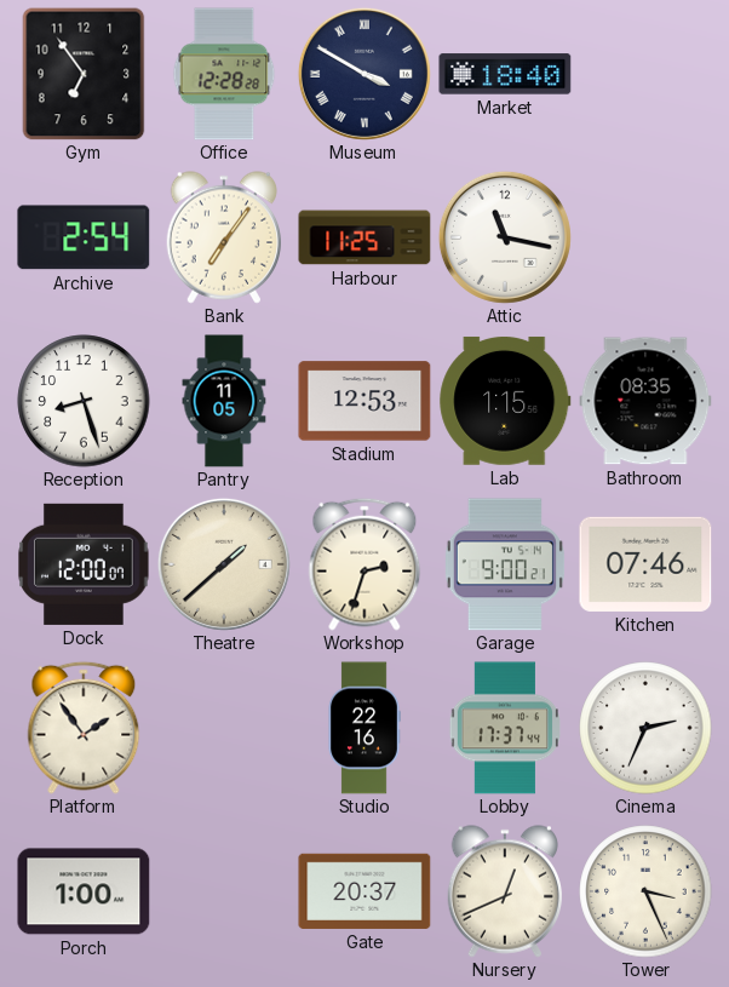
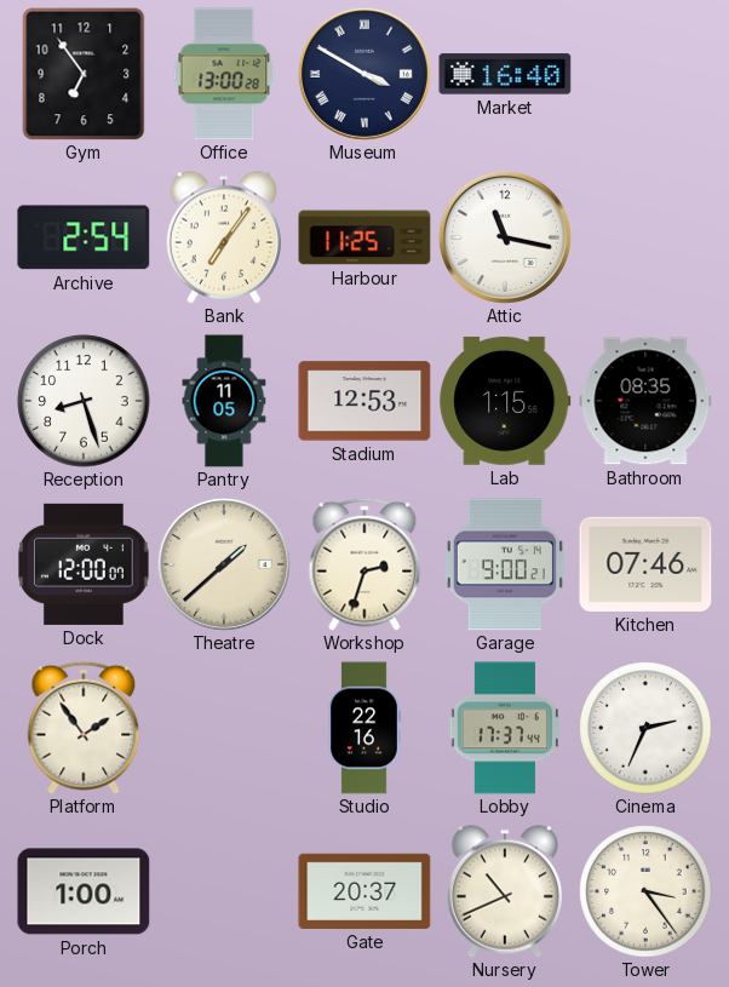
Office: 12:28 -> 13:00
Market: 18:40 -> 16:40
Nursery: 12:41 -> 10:41
Tower: 3:26 -> 3:24
